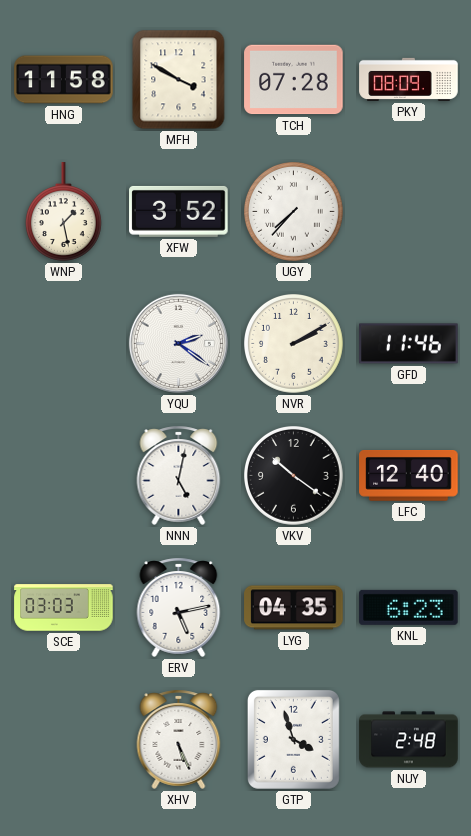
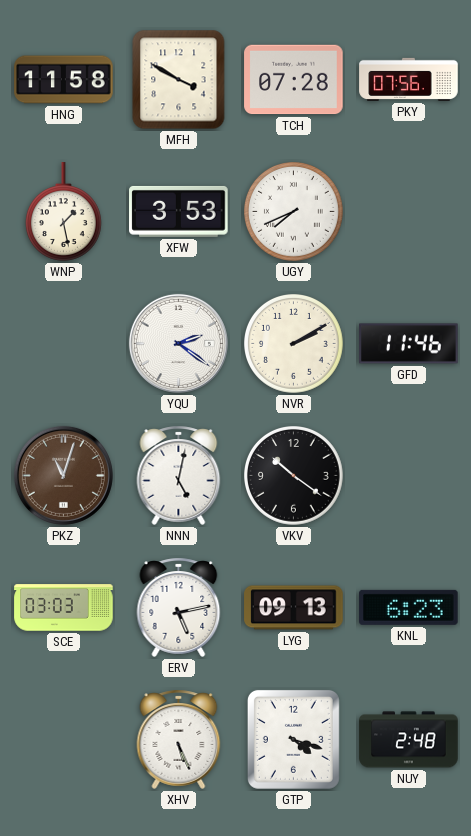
PKY: 08:09 -> 07:56
XFW: 3:52 -> 3:53
UGY: 7:37 -> 7:41
PKZ: none -> 11:03
LFC: 12:40 -> none
LYG: 04:35 -> 09:13
GTP: 3:57 -> 4:18
